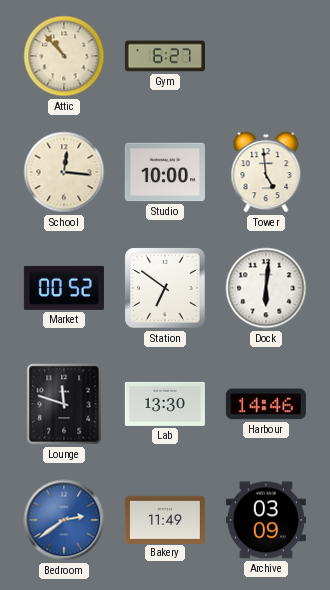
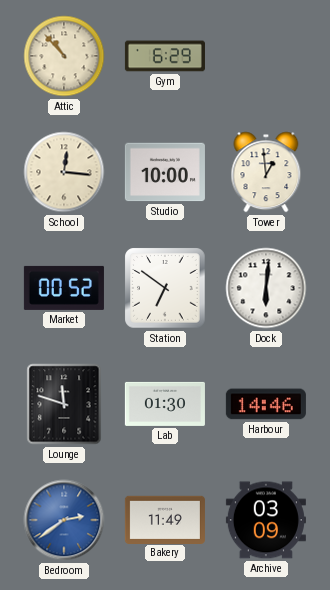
Gym: 6:27 -> 6:29
Tower: 4:59 -> 12:59
Lab: 13:30 -> 01:30
